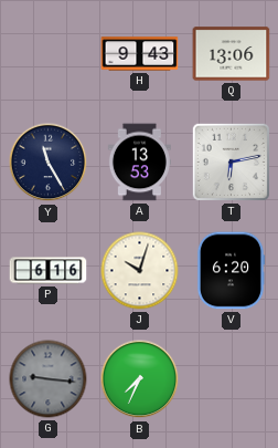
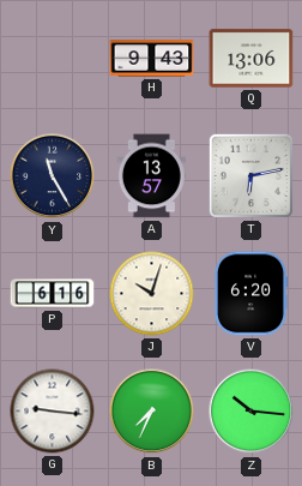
A: 13:53 -> 13:57
G dial: grey -> white
Z: none -> 10:16
